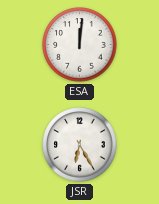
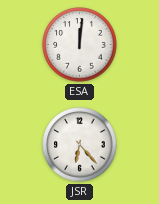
JSR: 6:25 -> 6:23
